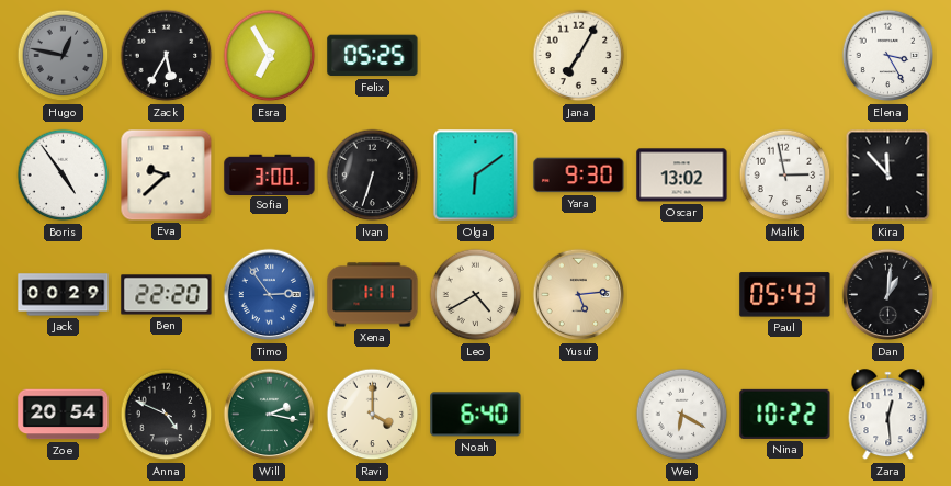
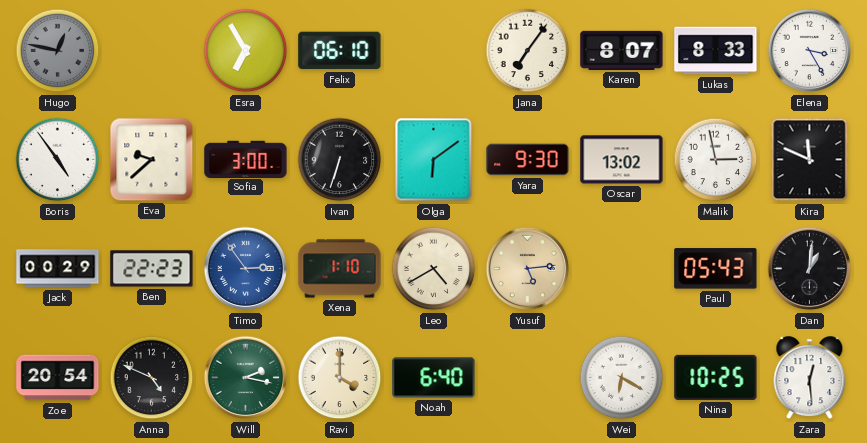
Zack: 5:35 -> none
Felix: 05:25 -> 06:10
Jana: 7:05 -> 7:06
Karen: none -> 8:07
Lukas: none -> 8:33
Kira: 11:53 -> 11:49
Ben: 22:20 -> 22:23
Xena: 1:11 -> 1:10
Nina: 10:22 -> 10:25
